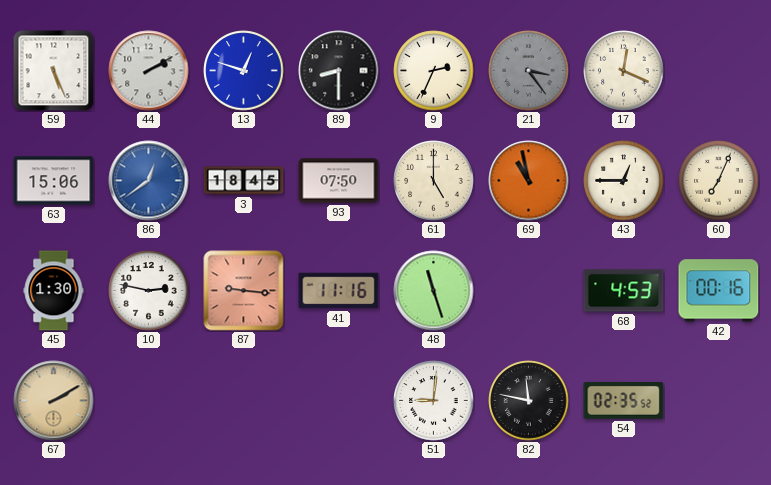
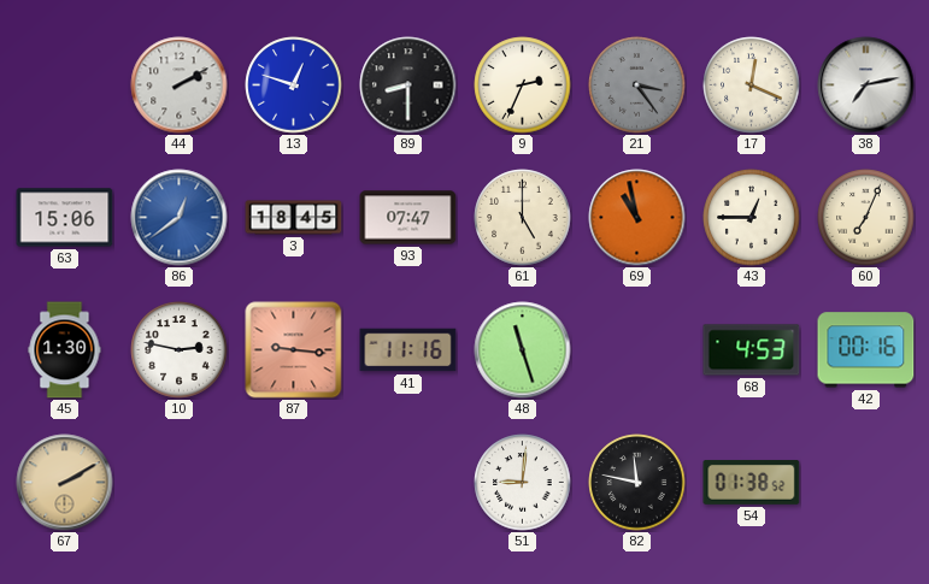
59: 5:26 -> none
38: none -> 7:13
93: 07:50 -> 07:47
54: 02:35 -> 01:38
